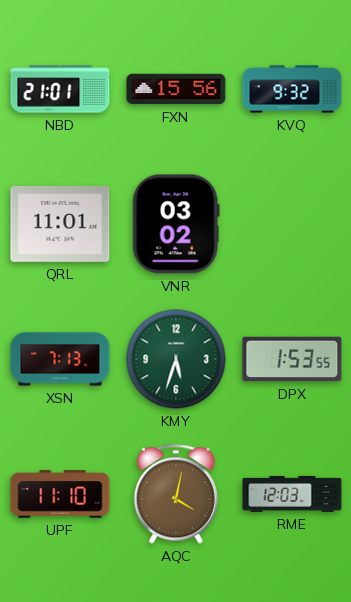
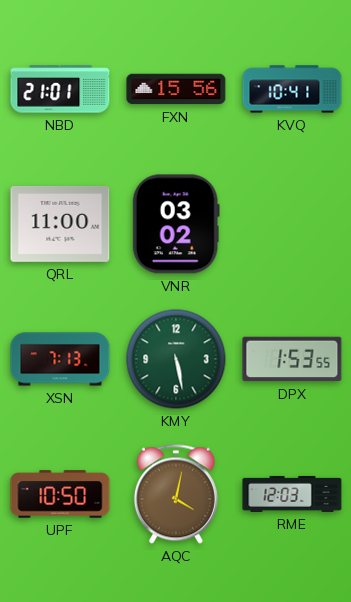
KVQ: 9:32 -> 10:41
QRL: 11:01 -> 11:00
KMY: 5:33 -> 5:28
UPF: 11:10 -> 10:50
